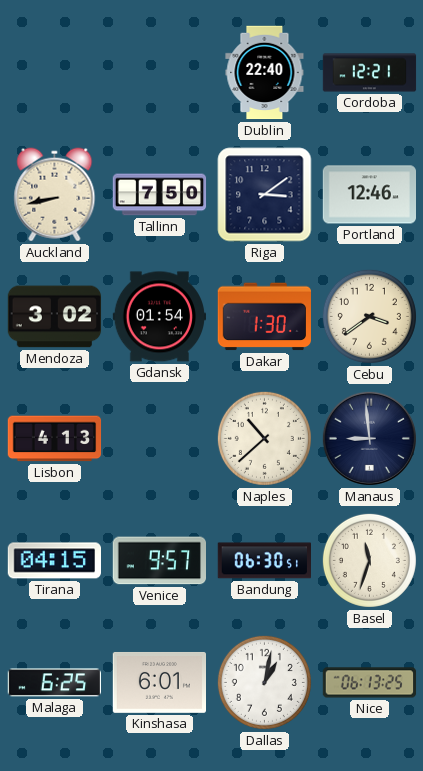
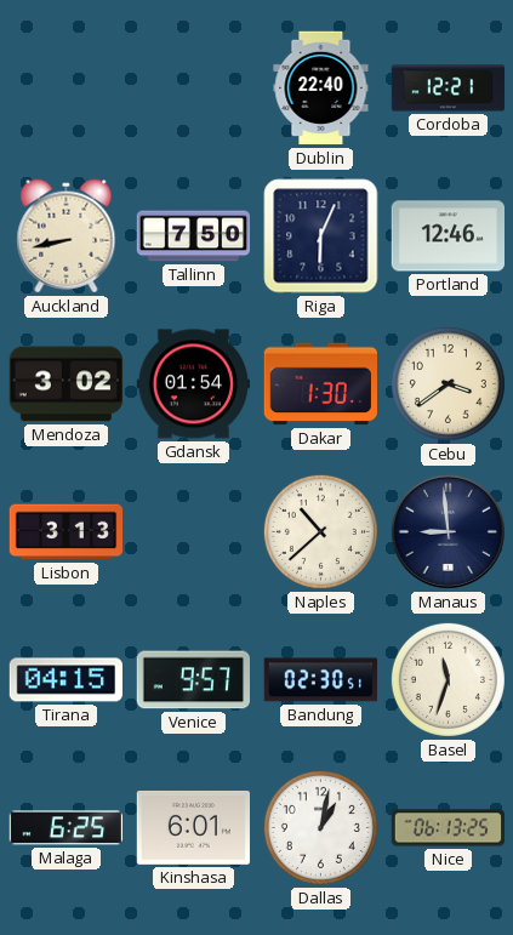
Riga: 3:09 -> 6:04
Lisbon: 4:13 -> 3:13
Bandung: 06:30 -> 02:30
